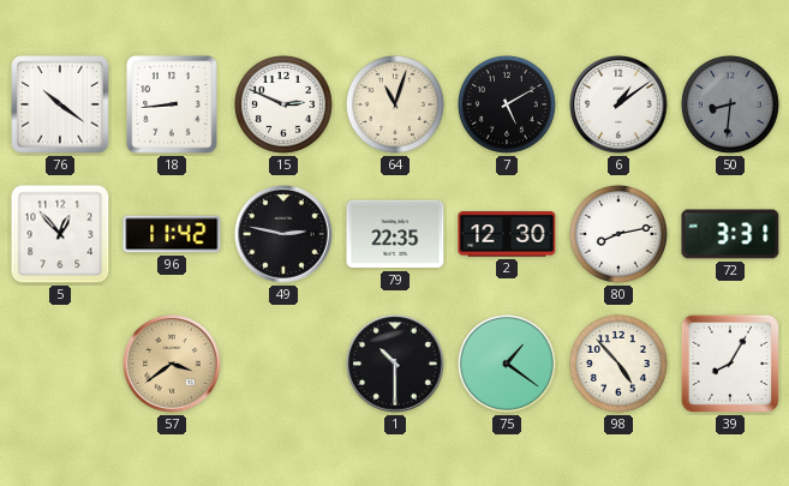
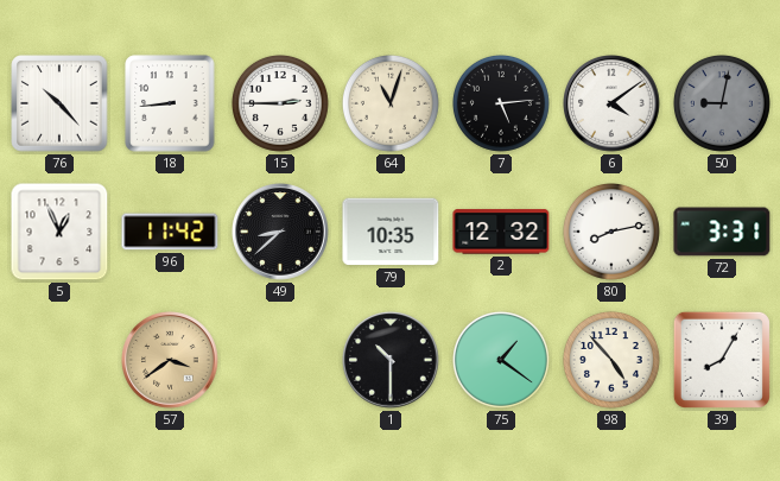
76: 10:21 -> 10:23
15: 2:49 -> 2:45
7: 5:10 -> 5:14
6: 1:09 -> 4:09
50: 8:31 -> 9:02
5: 12:53 -> 12:56
49: 2:47 -> 8:38
79: 22:35 -> 10:35
2: 12:30 -> 12:32
